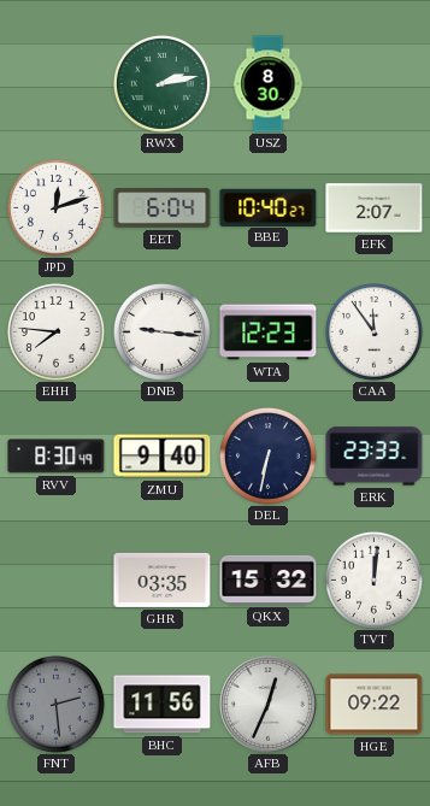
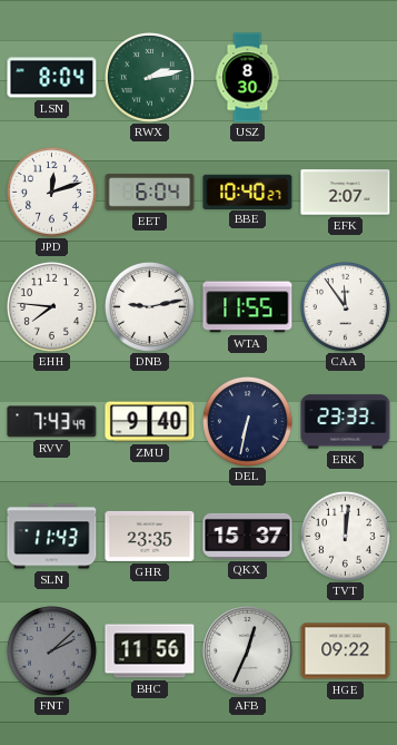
LSN: none -> 8:04
DNB: 9:16 -> 9:13
WTA: 12:23 -> 11:55
RVV: 8:30 -> 7:43
SLN: none -> 11:43
GHR: 03:35 -> 23:35
QKX: 15:32 -> 15:37
FNT: 2:29 -> 2:08
